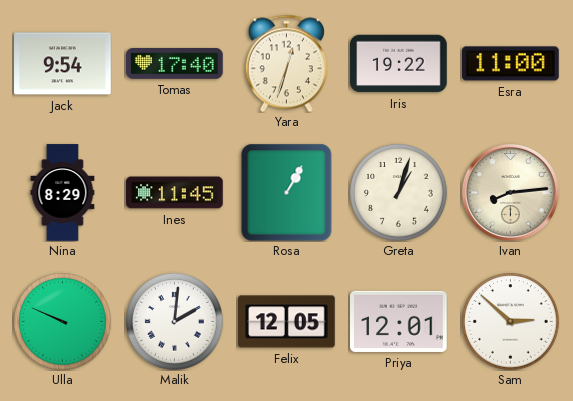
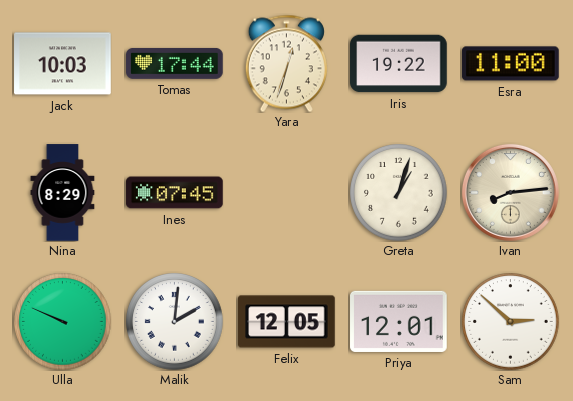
Jack: 9:54 -> 10:03
Tomas: 17:40 -> 17:44
Ines: 11:45 -> 07:45
Rosa: 1:05 -> none
